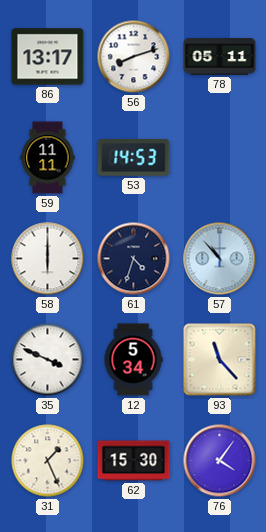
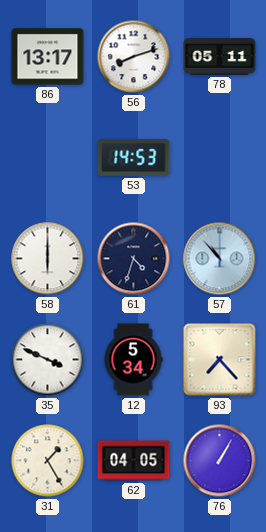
59: 11:11 -> none
93: 11:23 -> 7:23
31: 1:26 -> 1:25
62: 15:30 -> 04:05
76: 4:06 -> 1:05
